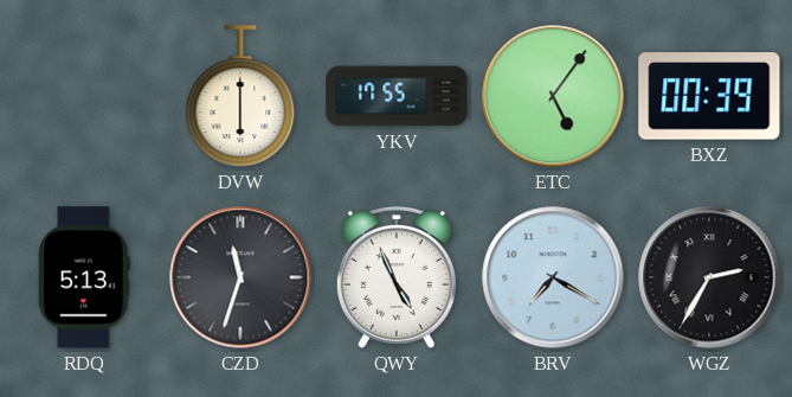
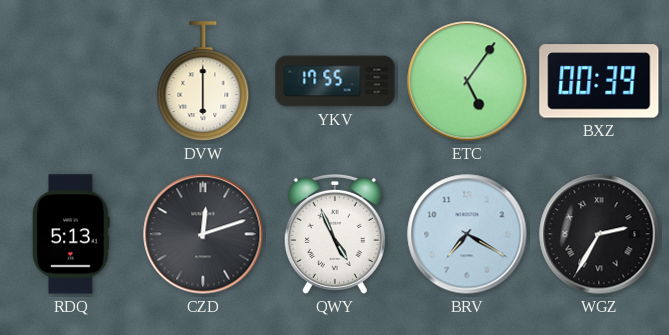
CZD: 11:33 -> 12:12
